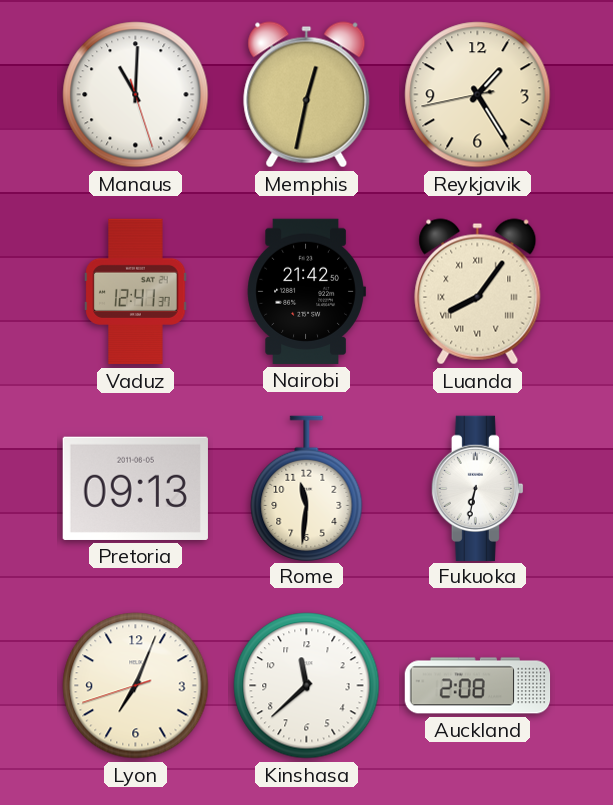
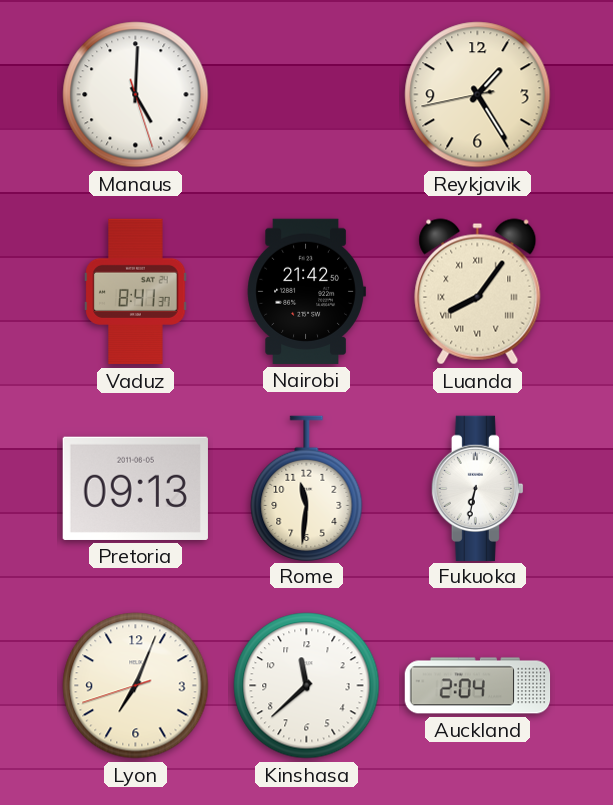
Manaus: 11:00 -> 5:00
Memphis: 12:32 -> none
Vaduz: 12:41 -> 8:41
Auckland: 2:08 -> 2:04
